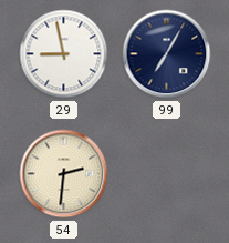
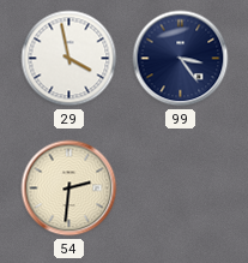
29: 8:58 -> 3:58
99: 7:05 -> 3:24
